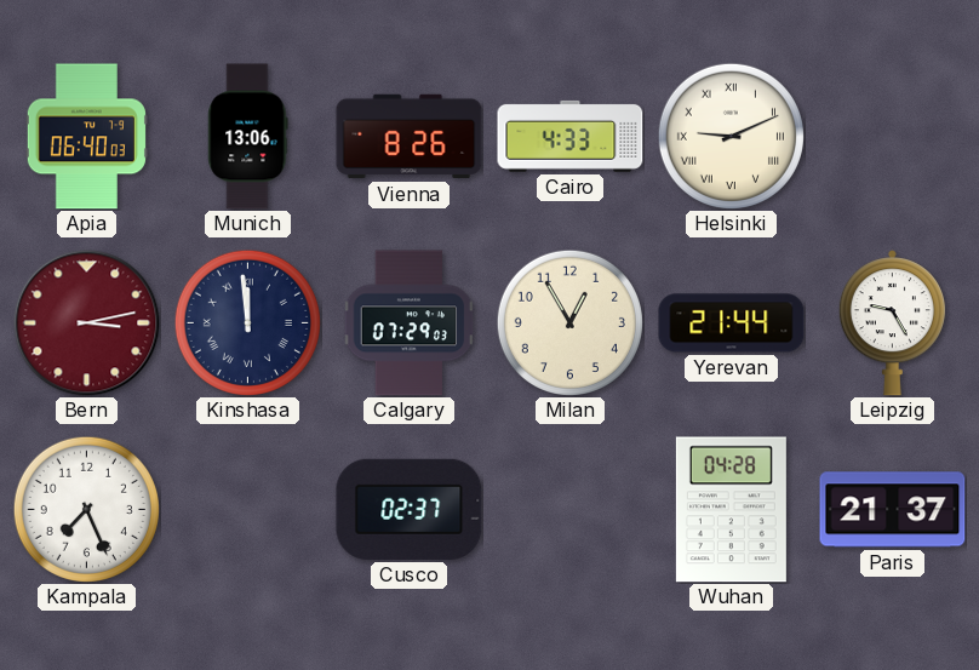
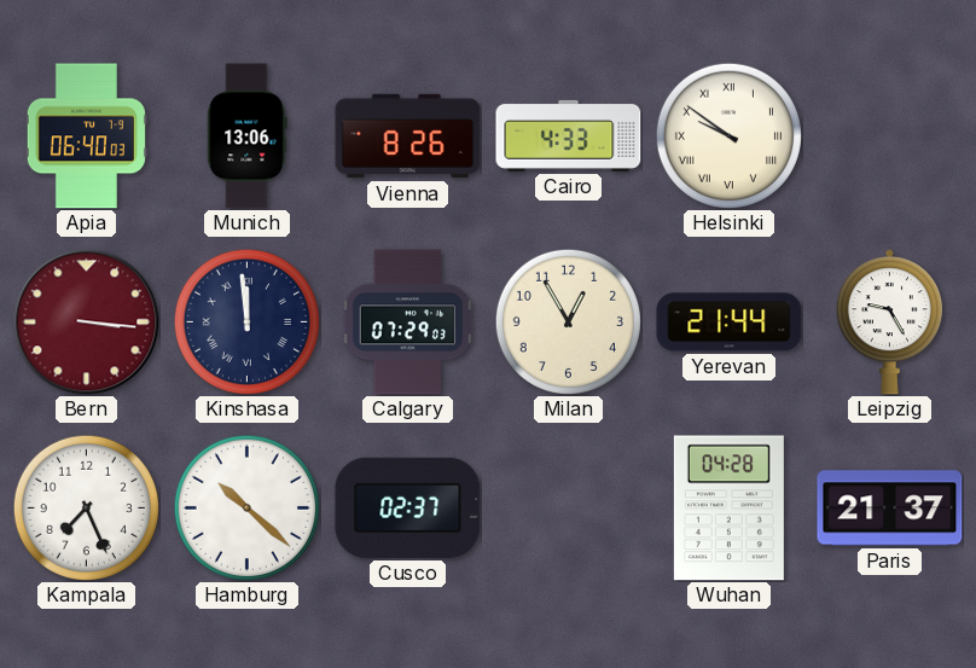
Helsinki: 9:11 -> 9:51
Bern: 3:13 -> 3:16
Hamburg: none -> 10:22
